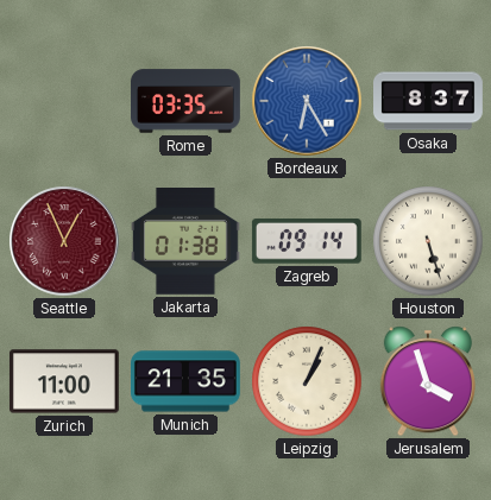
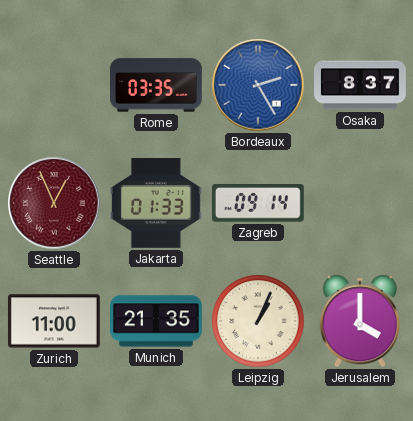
Bordeaux: 6:25 -> 2:25
Jakarta: 01:38 -> 01:33
Houston: 5:27 -> none
Jerusalem: 3:57 -> 4:00
